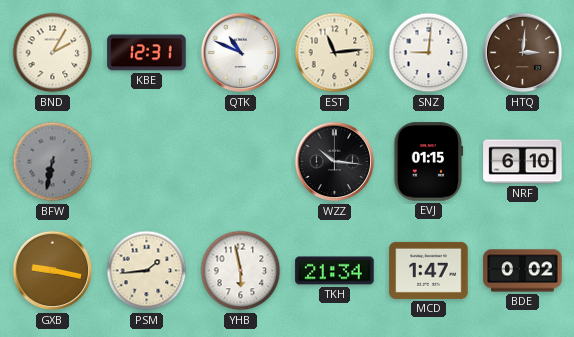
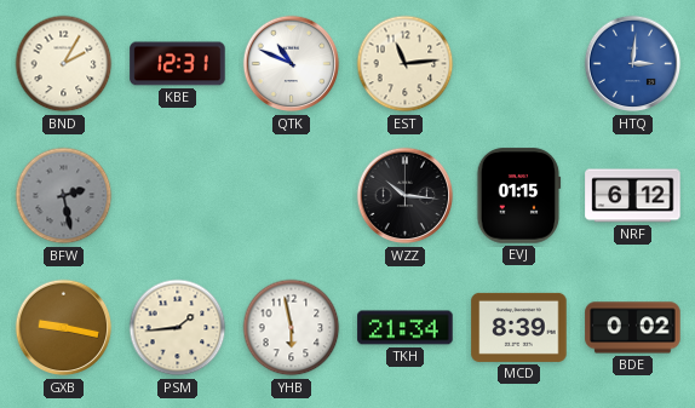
SNZ: 9:01 -> none
HTQ dial: brown -> blue
BFW: 6:32 -> 2:28
NRF: 6:10 -> 6:12
MCD: 1:47 -> 8:39
